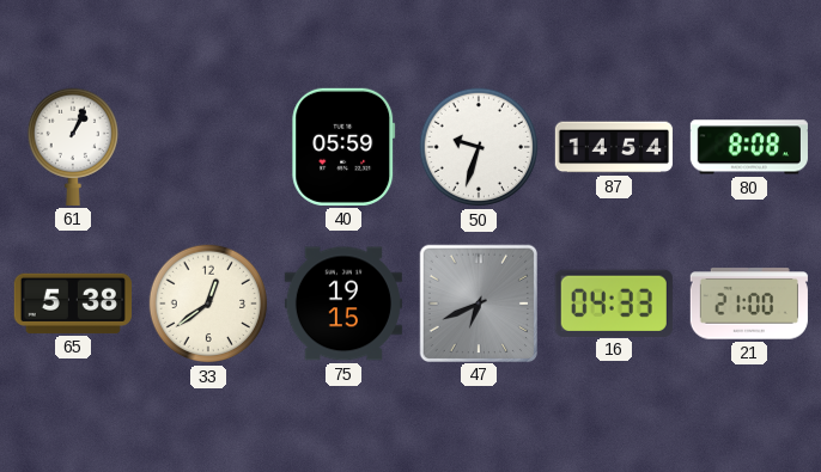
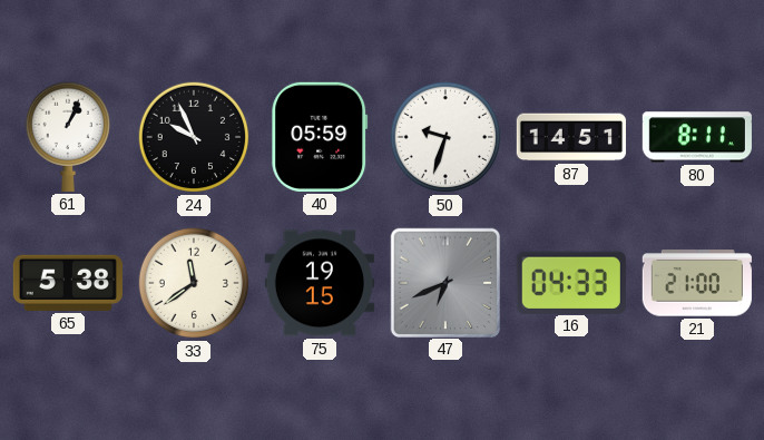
24: none -> 9:56
87: 14:54 -> 14:51
80: 8:08 -> 8:11
33: 12:39 -> 11:39
